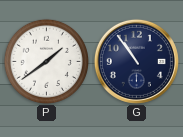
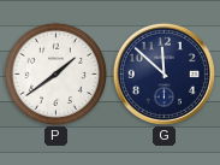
G: 10:54 -> 11:52
